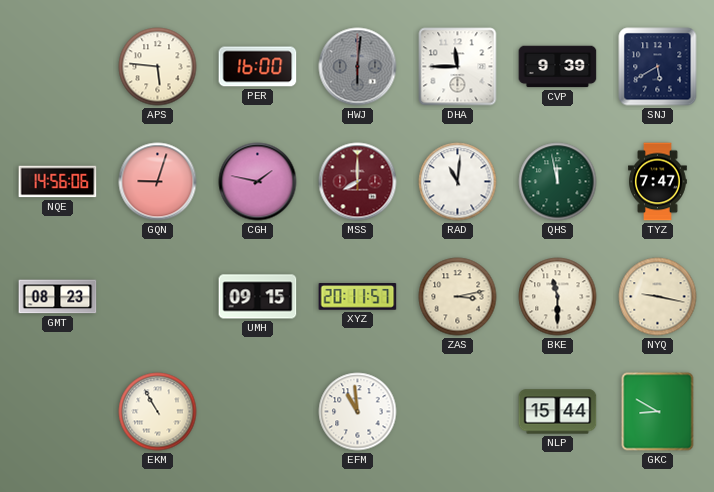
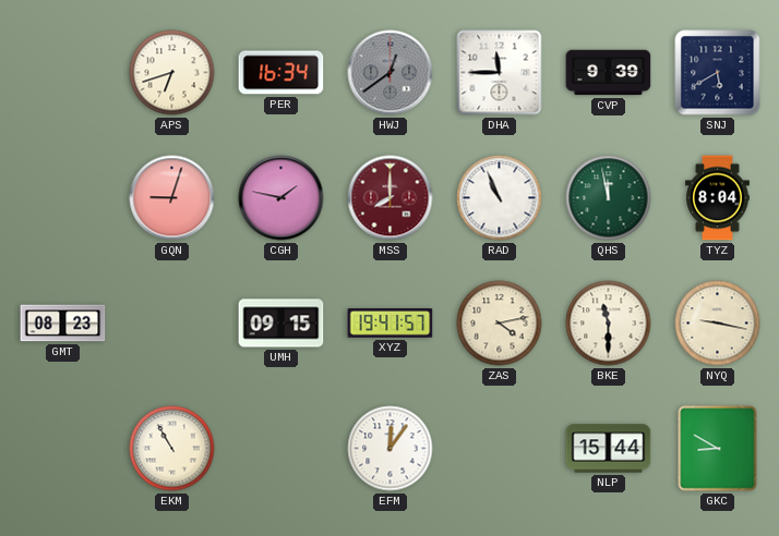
APS: 5:46 -> 6:42
PER: 16:00 -> 16:34
HWJ: 6:01 -> 12:39
NQE: 14:56 -> none
RAD: 11:01 -> 10:56
TYZ: 7:47 -> 8:04
XYZ: 20:11 -> 19:41
ZAS: 3:13 -> 4:13
EFM: 10:59 -> 12:06
